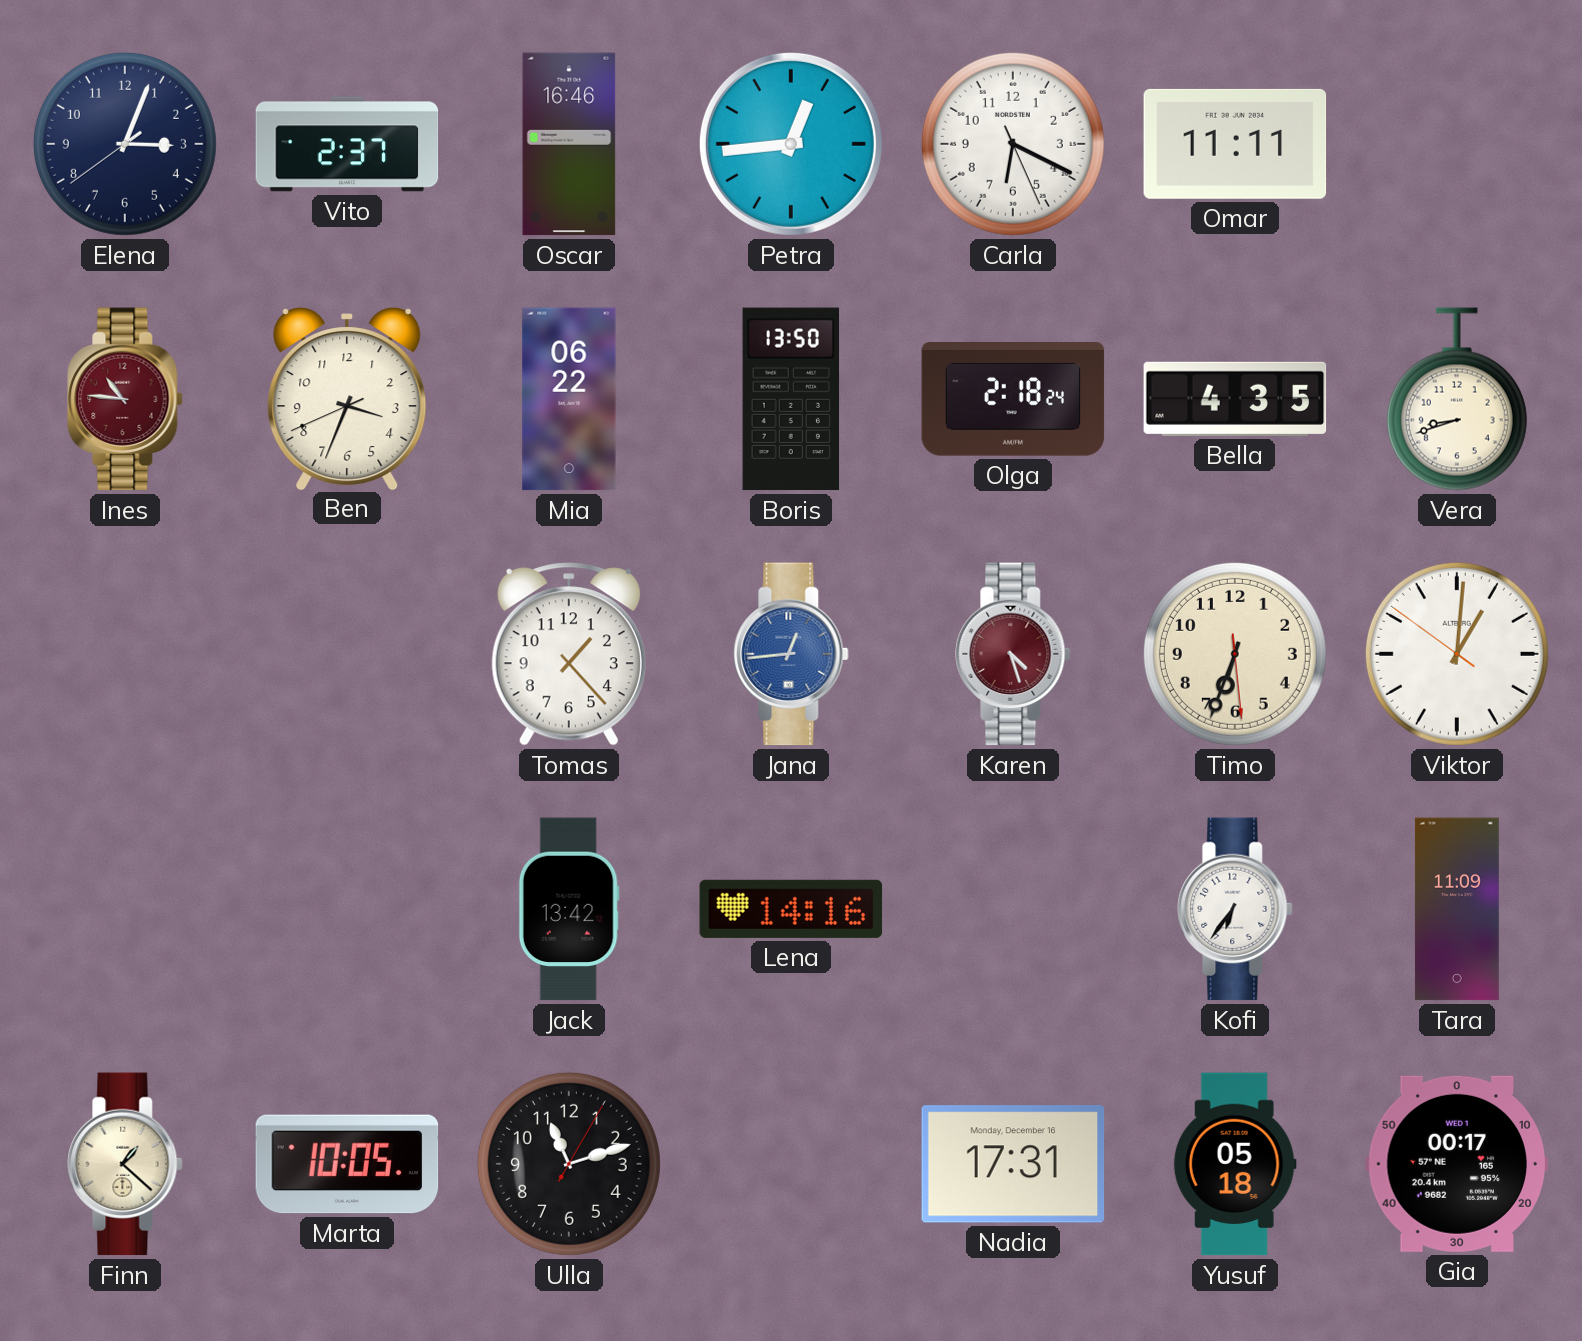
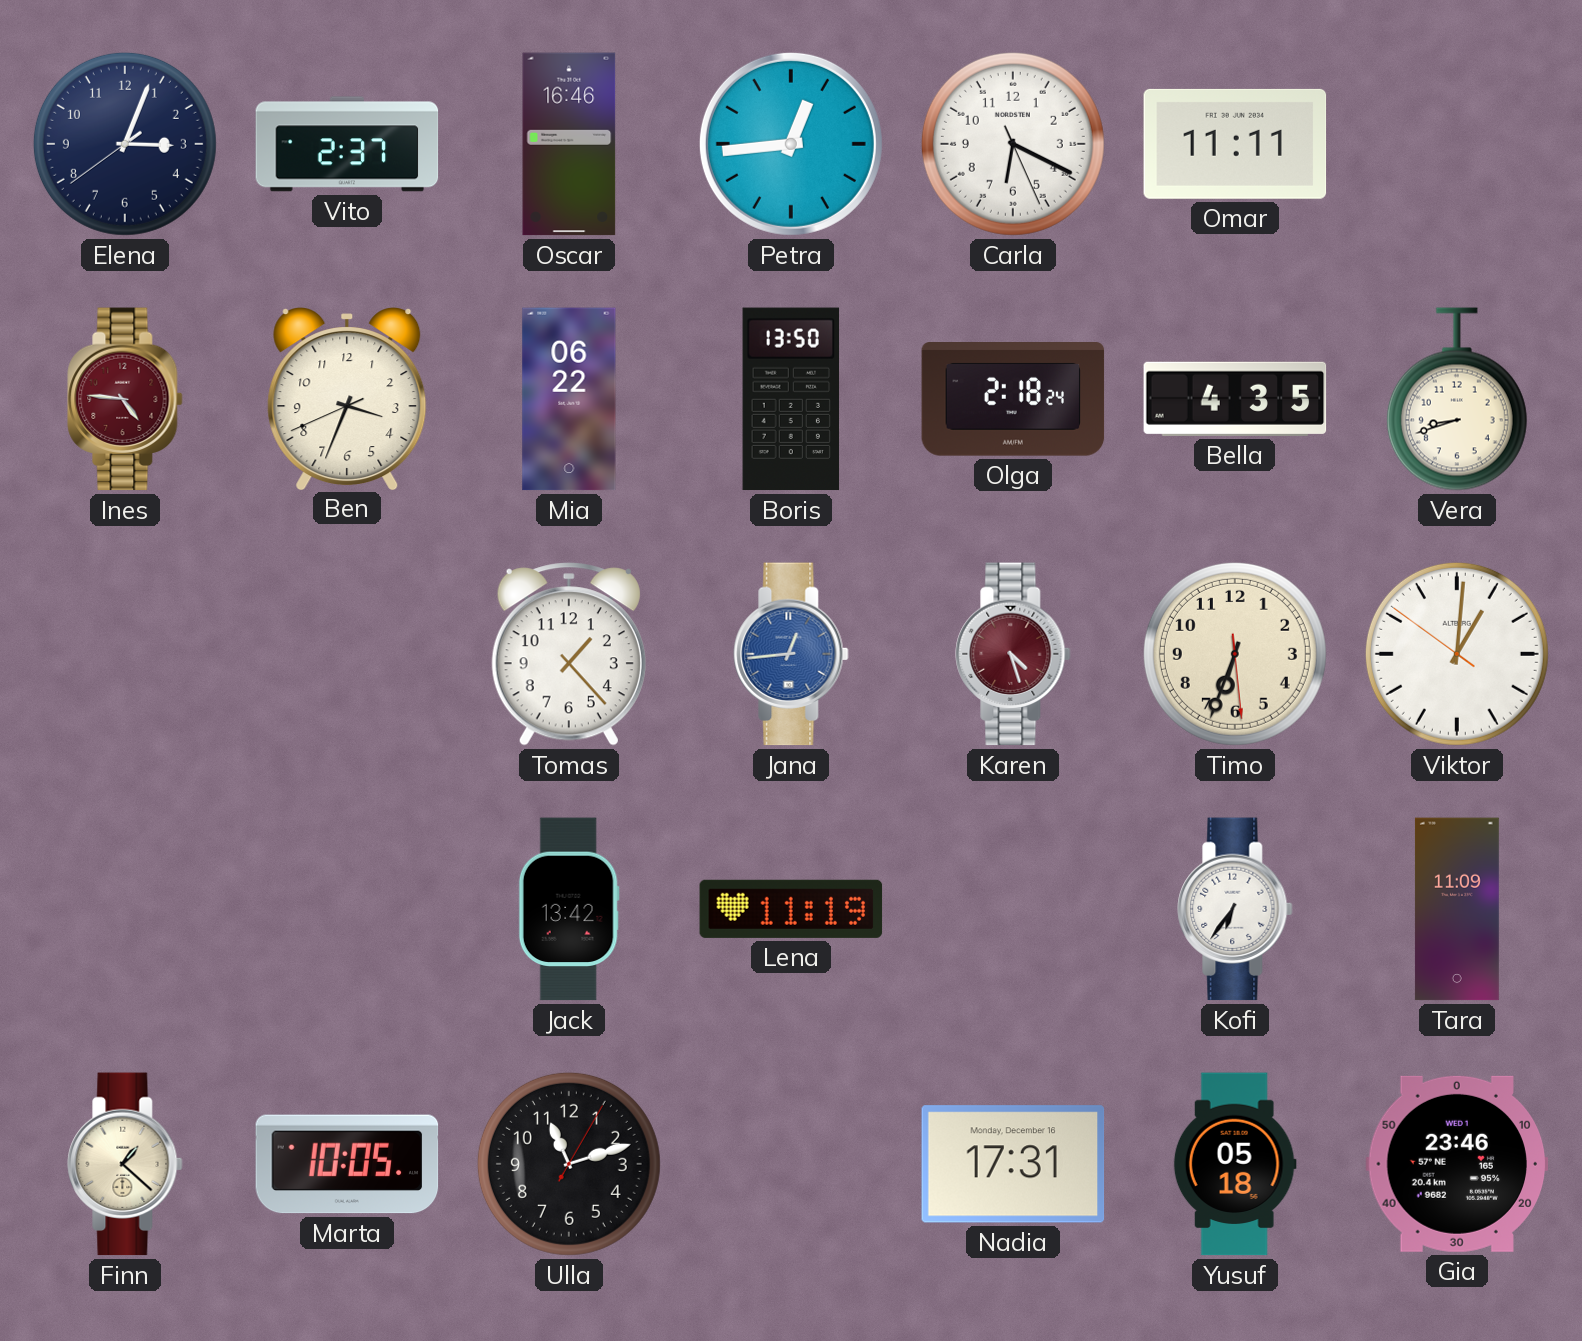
Ines: 10:46 -> 4:46
Lena: 14:16 -> 11:19
Gia: 00:17 -> 23:46
